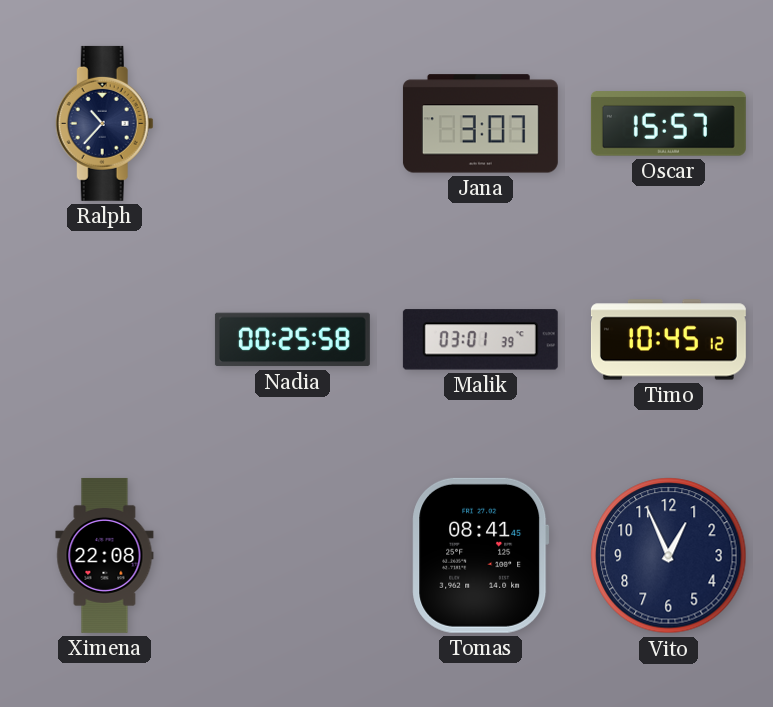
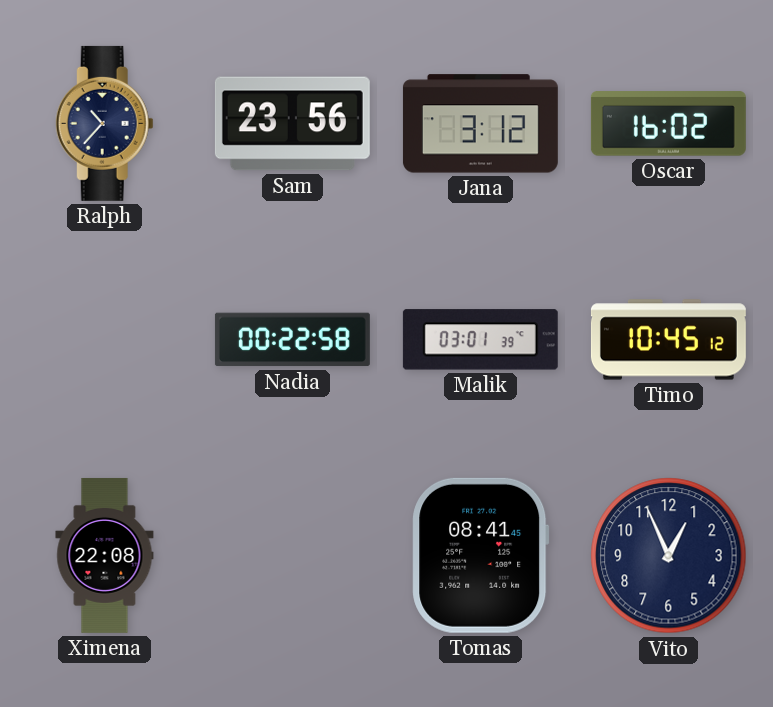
Sam: none -> 23:56
Jana: 3:07 -> 3:12
Oscar: 15:57 -> 16:02
Nadia: 00:25 -> 00:22
